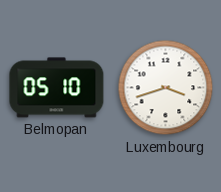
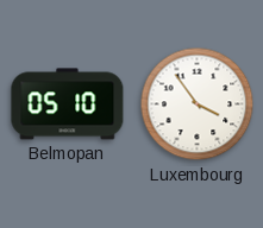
Luxembourg: 3:42 -> 3:54
